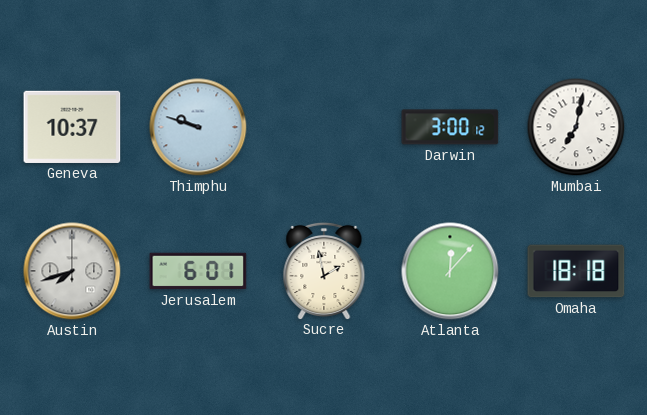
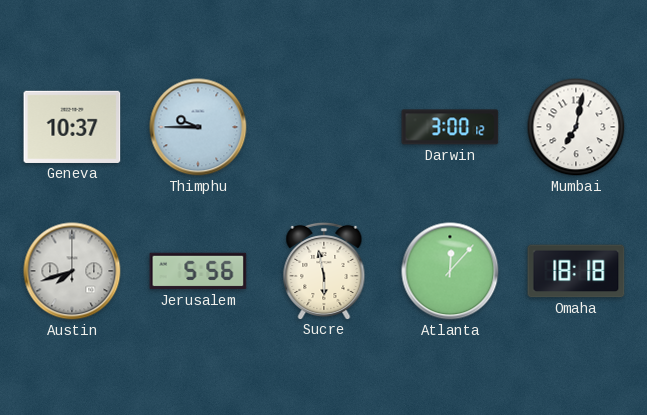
Thimphu: 9:48 -> 9:45
Jerusalem: 6:01 -> 5:56
Sucre: 1:58 -> 5:58
